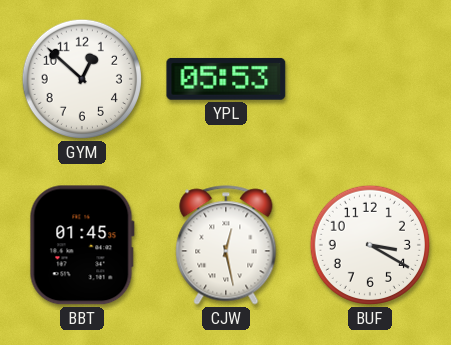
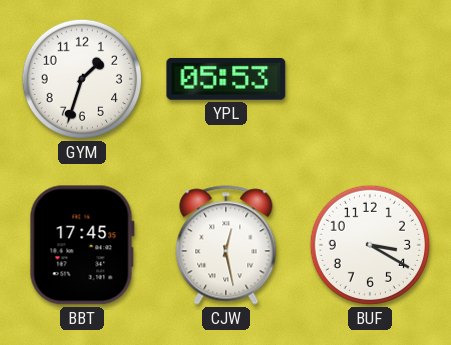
GYM: 12:52 -> 1:33
BBT: 01:45 -> 17:45
